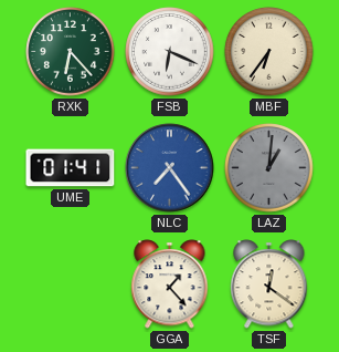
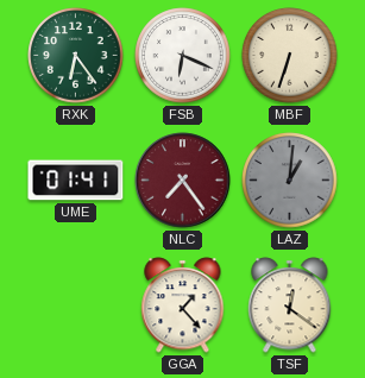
RXK: 6:23 -> 6:24
MBF: 6:36 -> 6:33
NLC dial: blue -> burgundy
